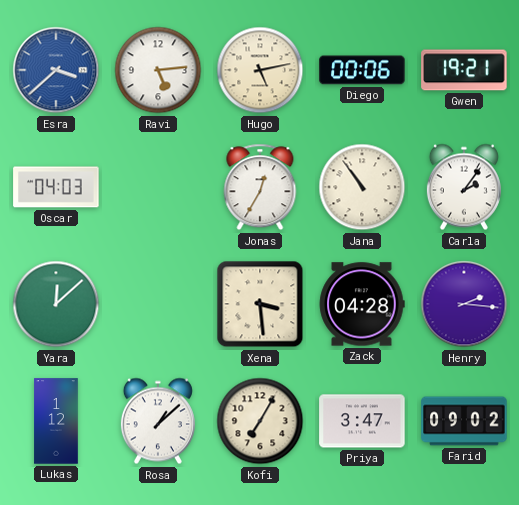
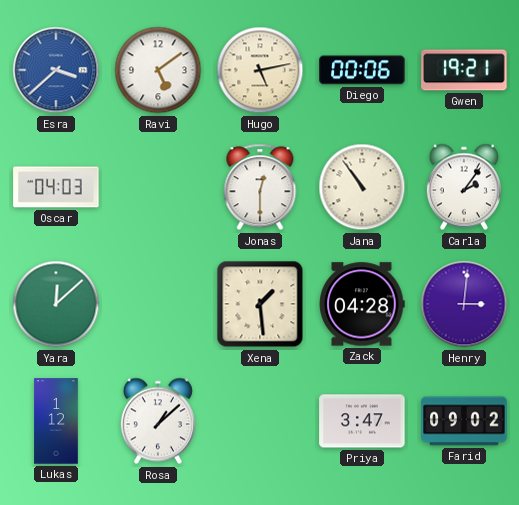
Ravi: 5:14 -> 5:09
Jonas: 12:35 -> 12:30
Xena: 3:29 -> 1:29
Henry: 2:16 -> 3:01
Kofi: 7:05 -> none
